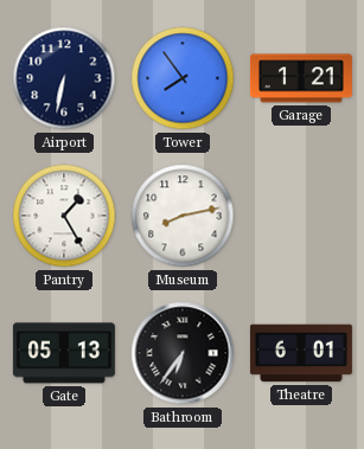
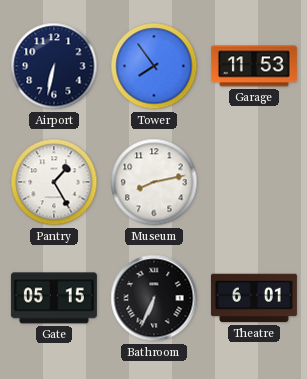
Garage: 1:21 -> 11:53
Gate: 05:13 -> 05:15
Bathroom: 6:36 -> 6:34
